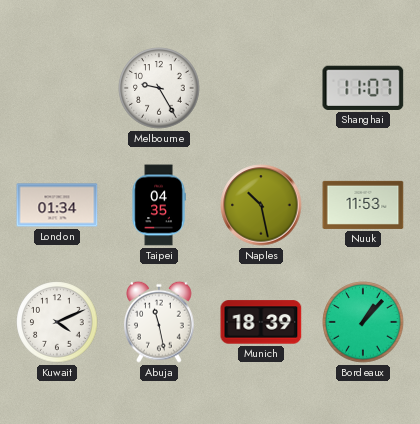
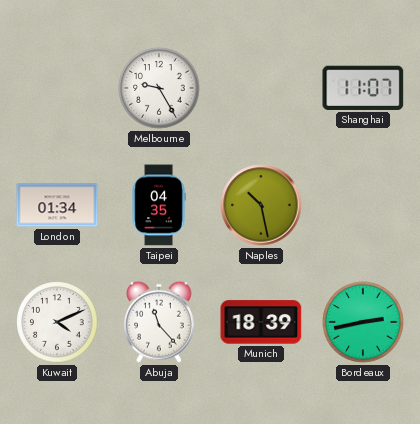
Nuuk: 11:53 -> none
Abuja: 11:28 -> 11:23
Bordeaux: 1:07 -> 2:43
